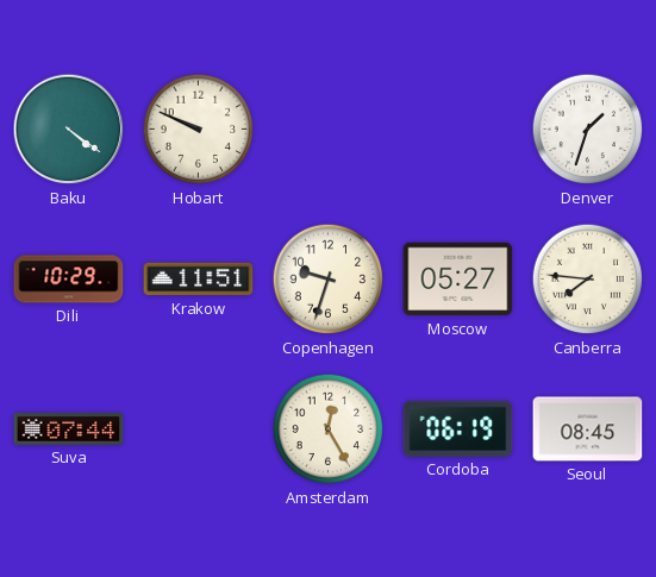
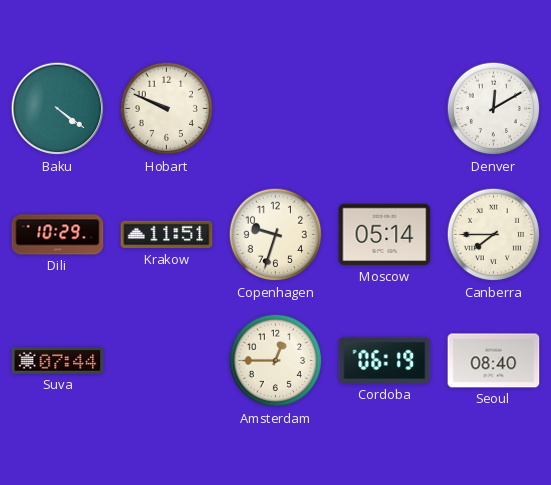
Denver: 1:33 -> 12:10
Moscow: 05:27 -> 05:14
Canberra: 7:46 -> 7:45
Amsterdam: 12:25 -> 12:45
Seoul: 08:45 -> 08:40
